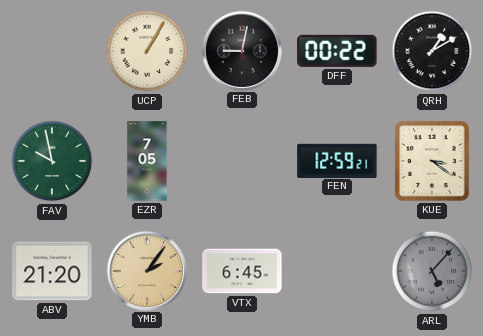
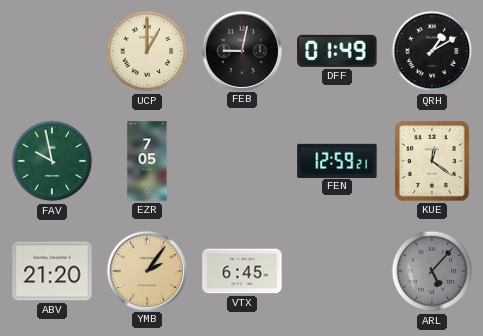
UCP: 1:05 -> 1:00
DFF: 00:22 -> 01:49
KUE: 3:21 -> 12:21
